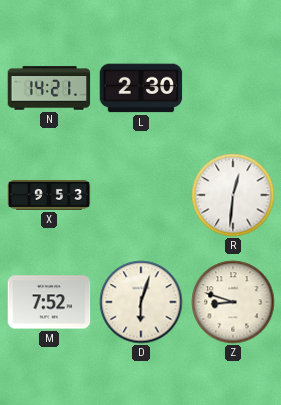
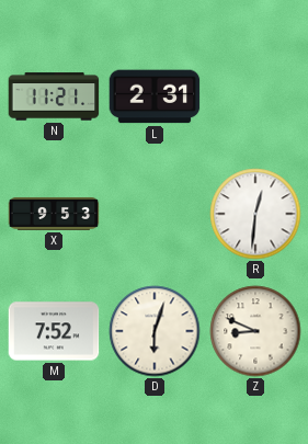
N: 14:21 -> 11:21
L: 2:30 -> 2:31
Z: 8:48 -> 8:49
